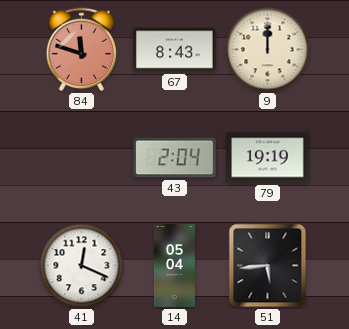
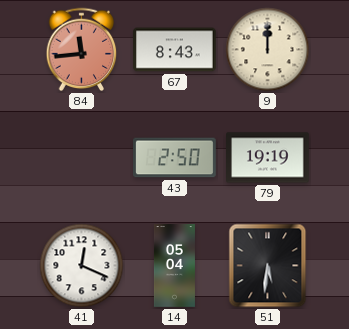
84: 11:48 -> 11:44
43: 2:04 -> 2:50
51: 5:44 -> 5:31
